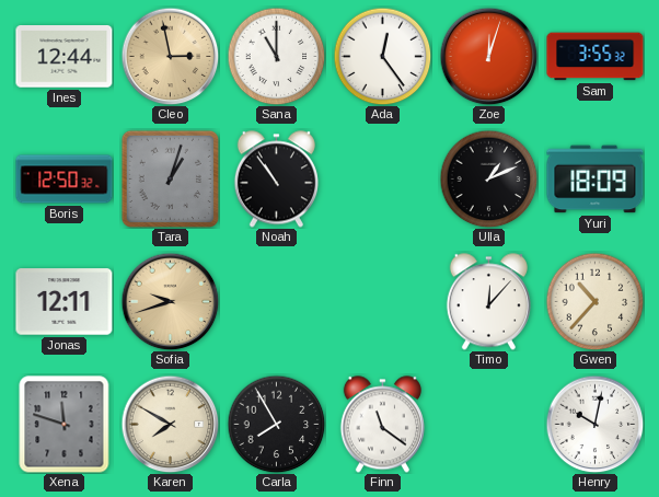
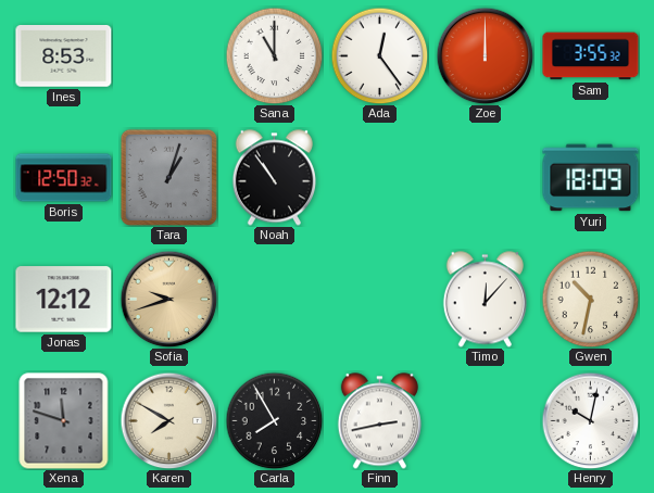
Ines: 12:44 -> 8:53
Cleo: 2:58 -> none
Zoe: 12:03 -> 12:00
Ulla: 1:11 -> none
Jonas: 12:11 -> 12:12
Gwen: 10:37 -> 10:32
Finn: 11:21 -> 2:43
